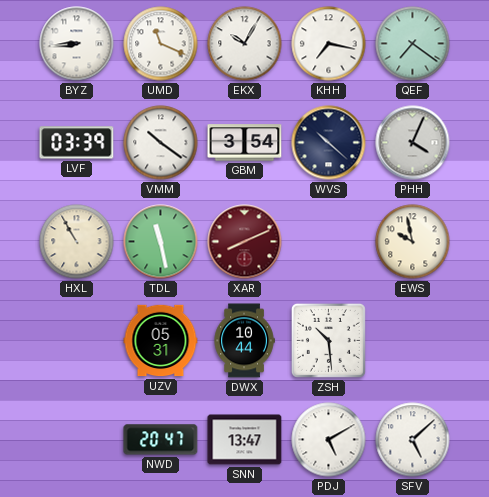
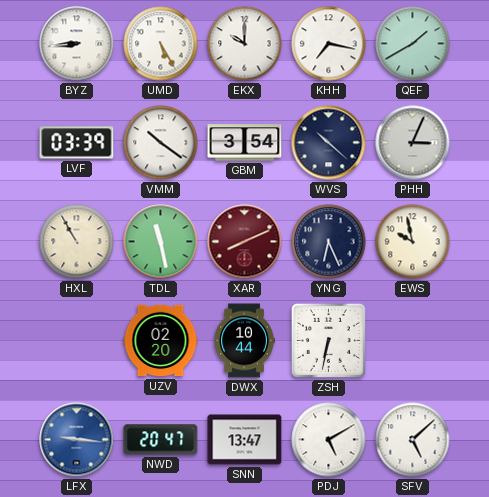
UMD: 11:19 -> 5:25
EKX: 10:05 -> 10:00
QEF: 7:21 -> 1:40
PHH: 4:04 -> 3:04
YNG: none -> 6:26
UZV: 05:31 -> 02:20
ZSH: 10:29 -> 6:32
LFX: none -> 9:16
